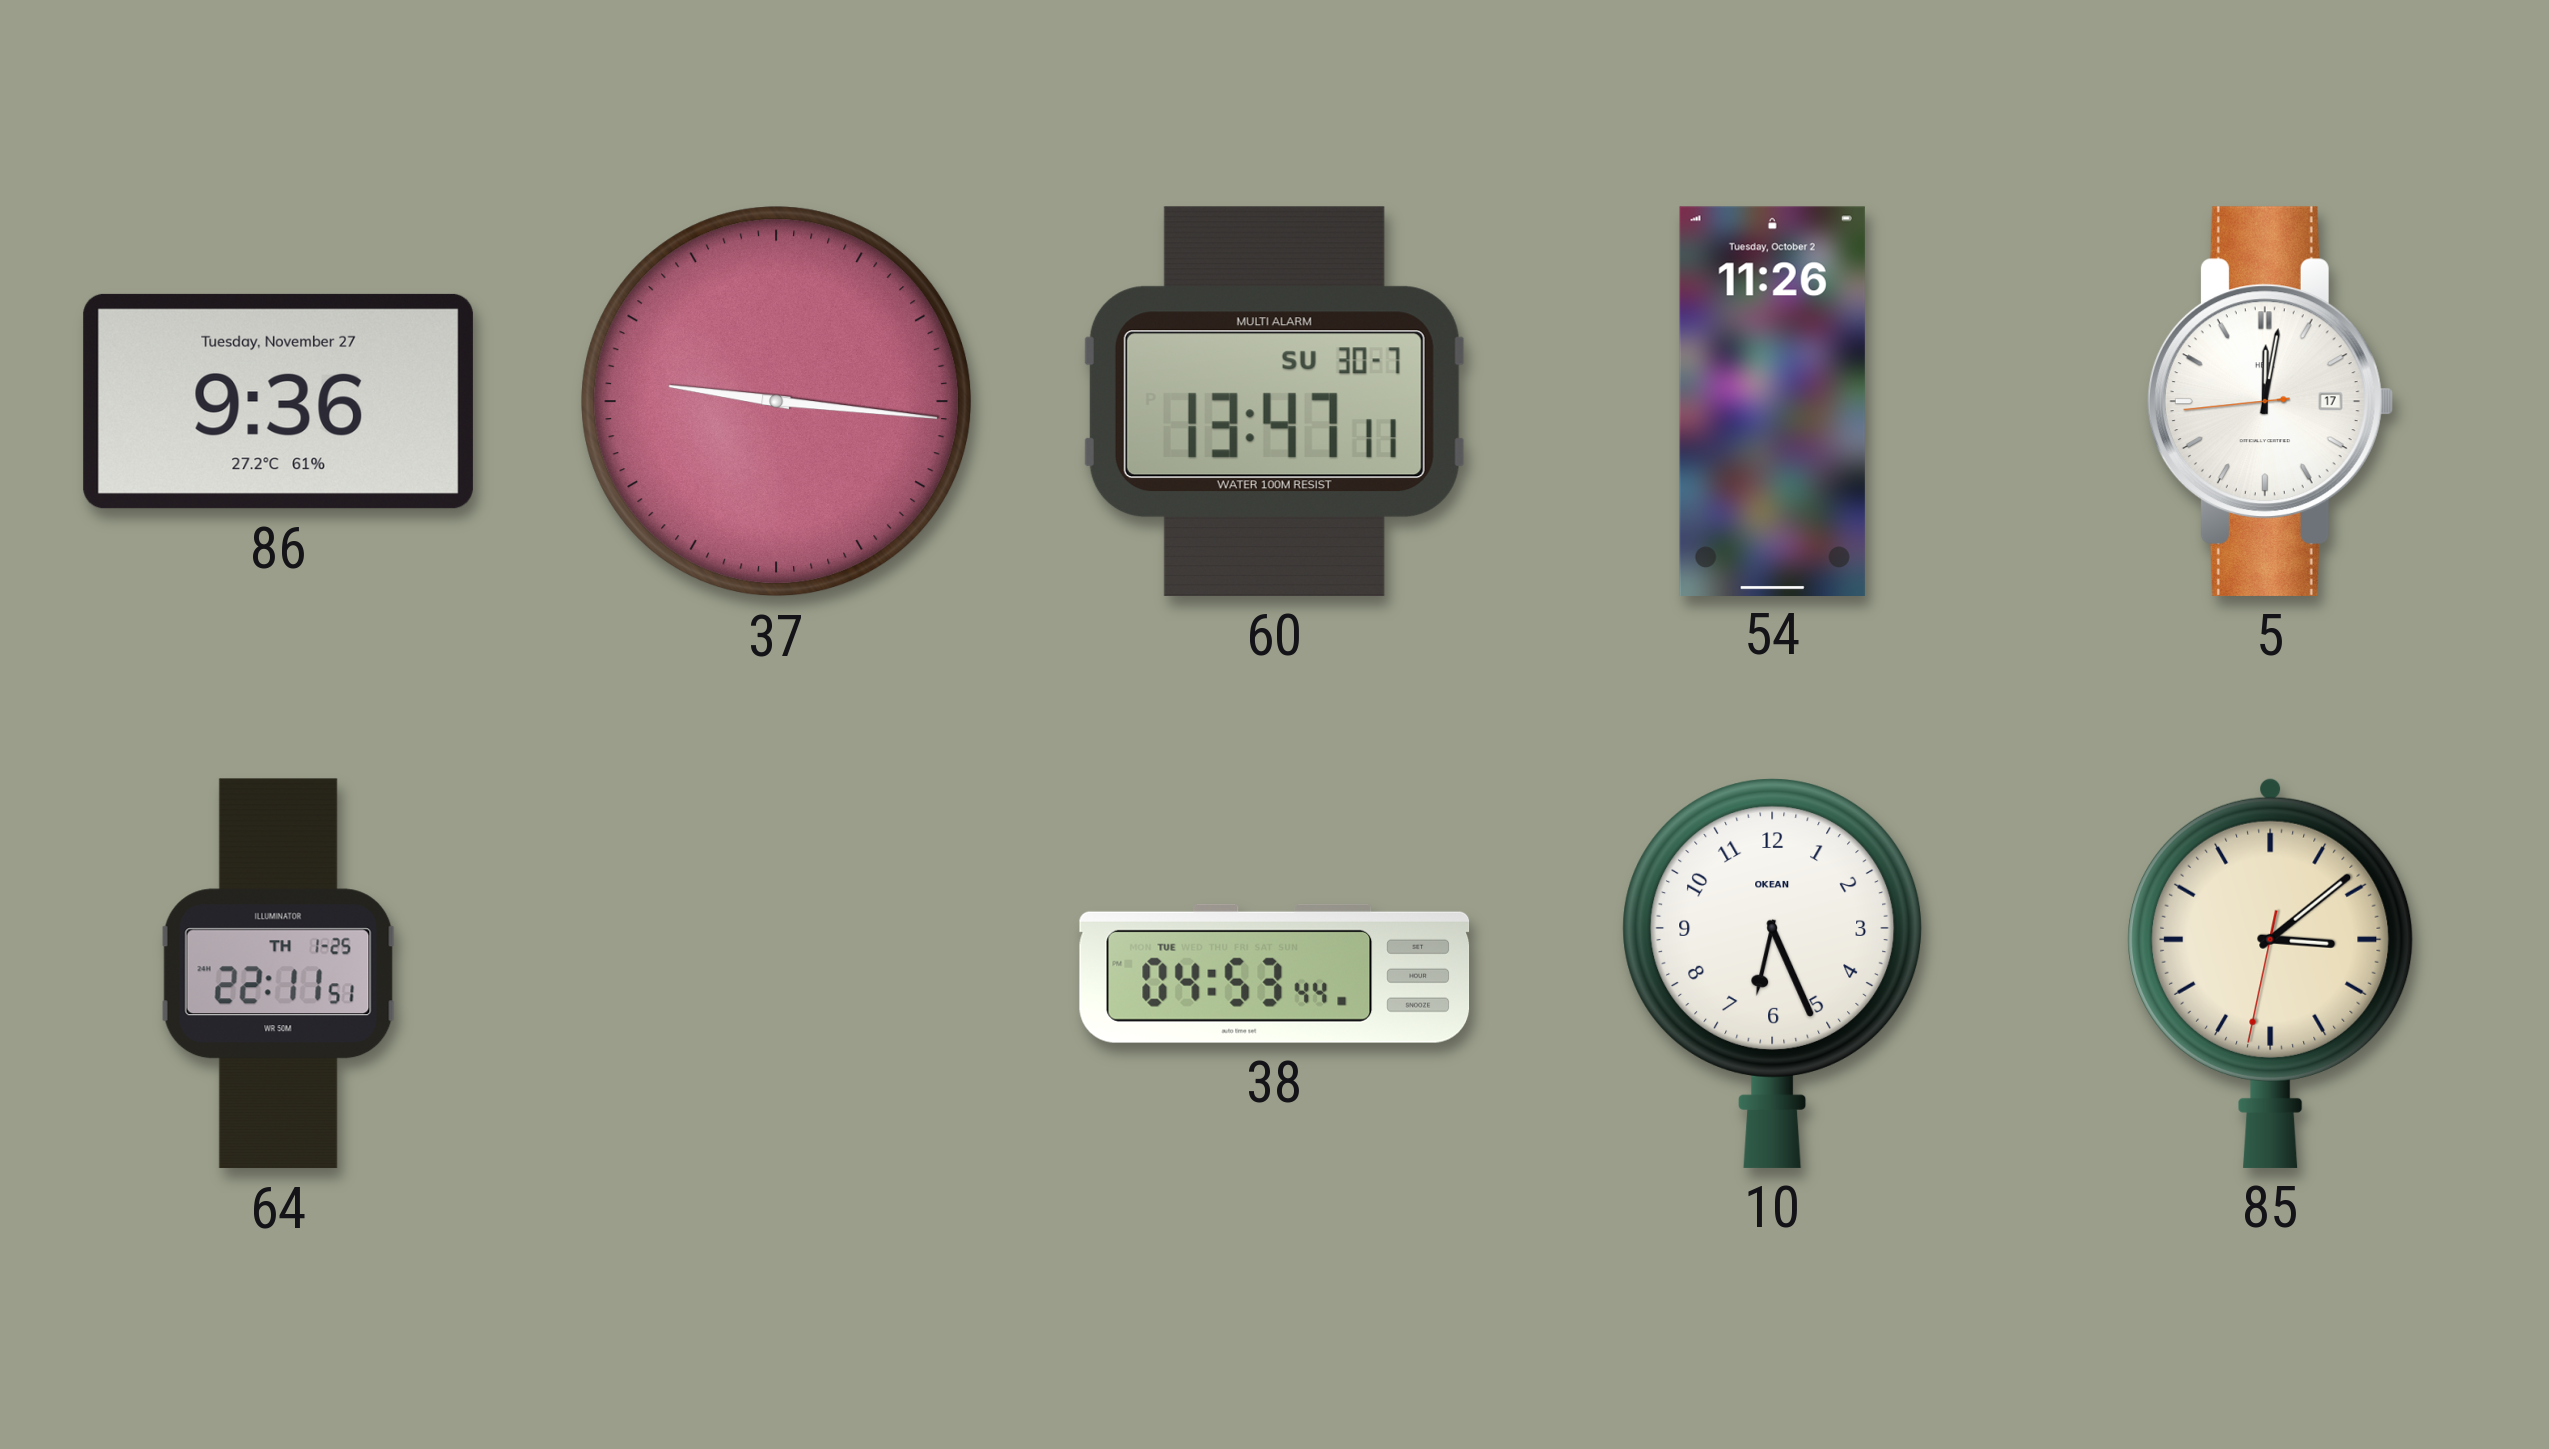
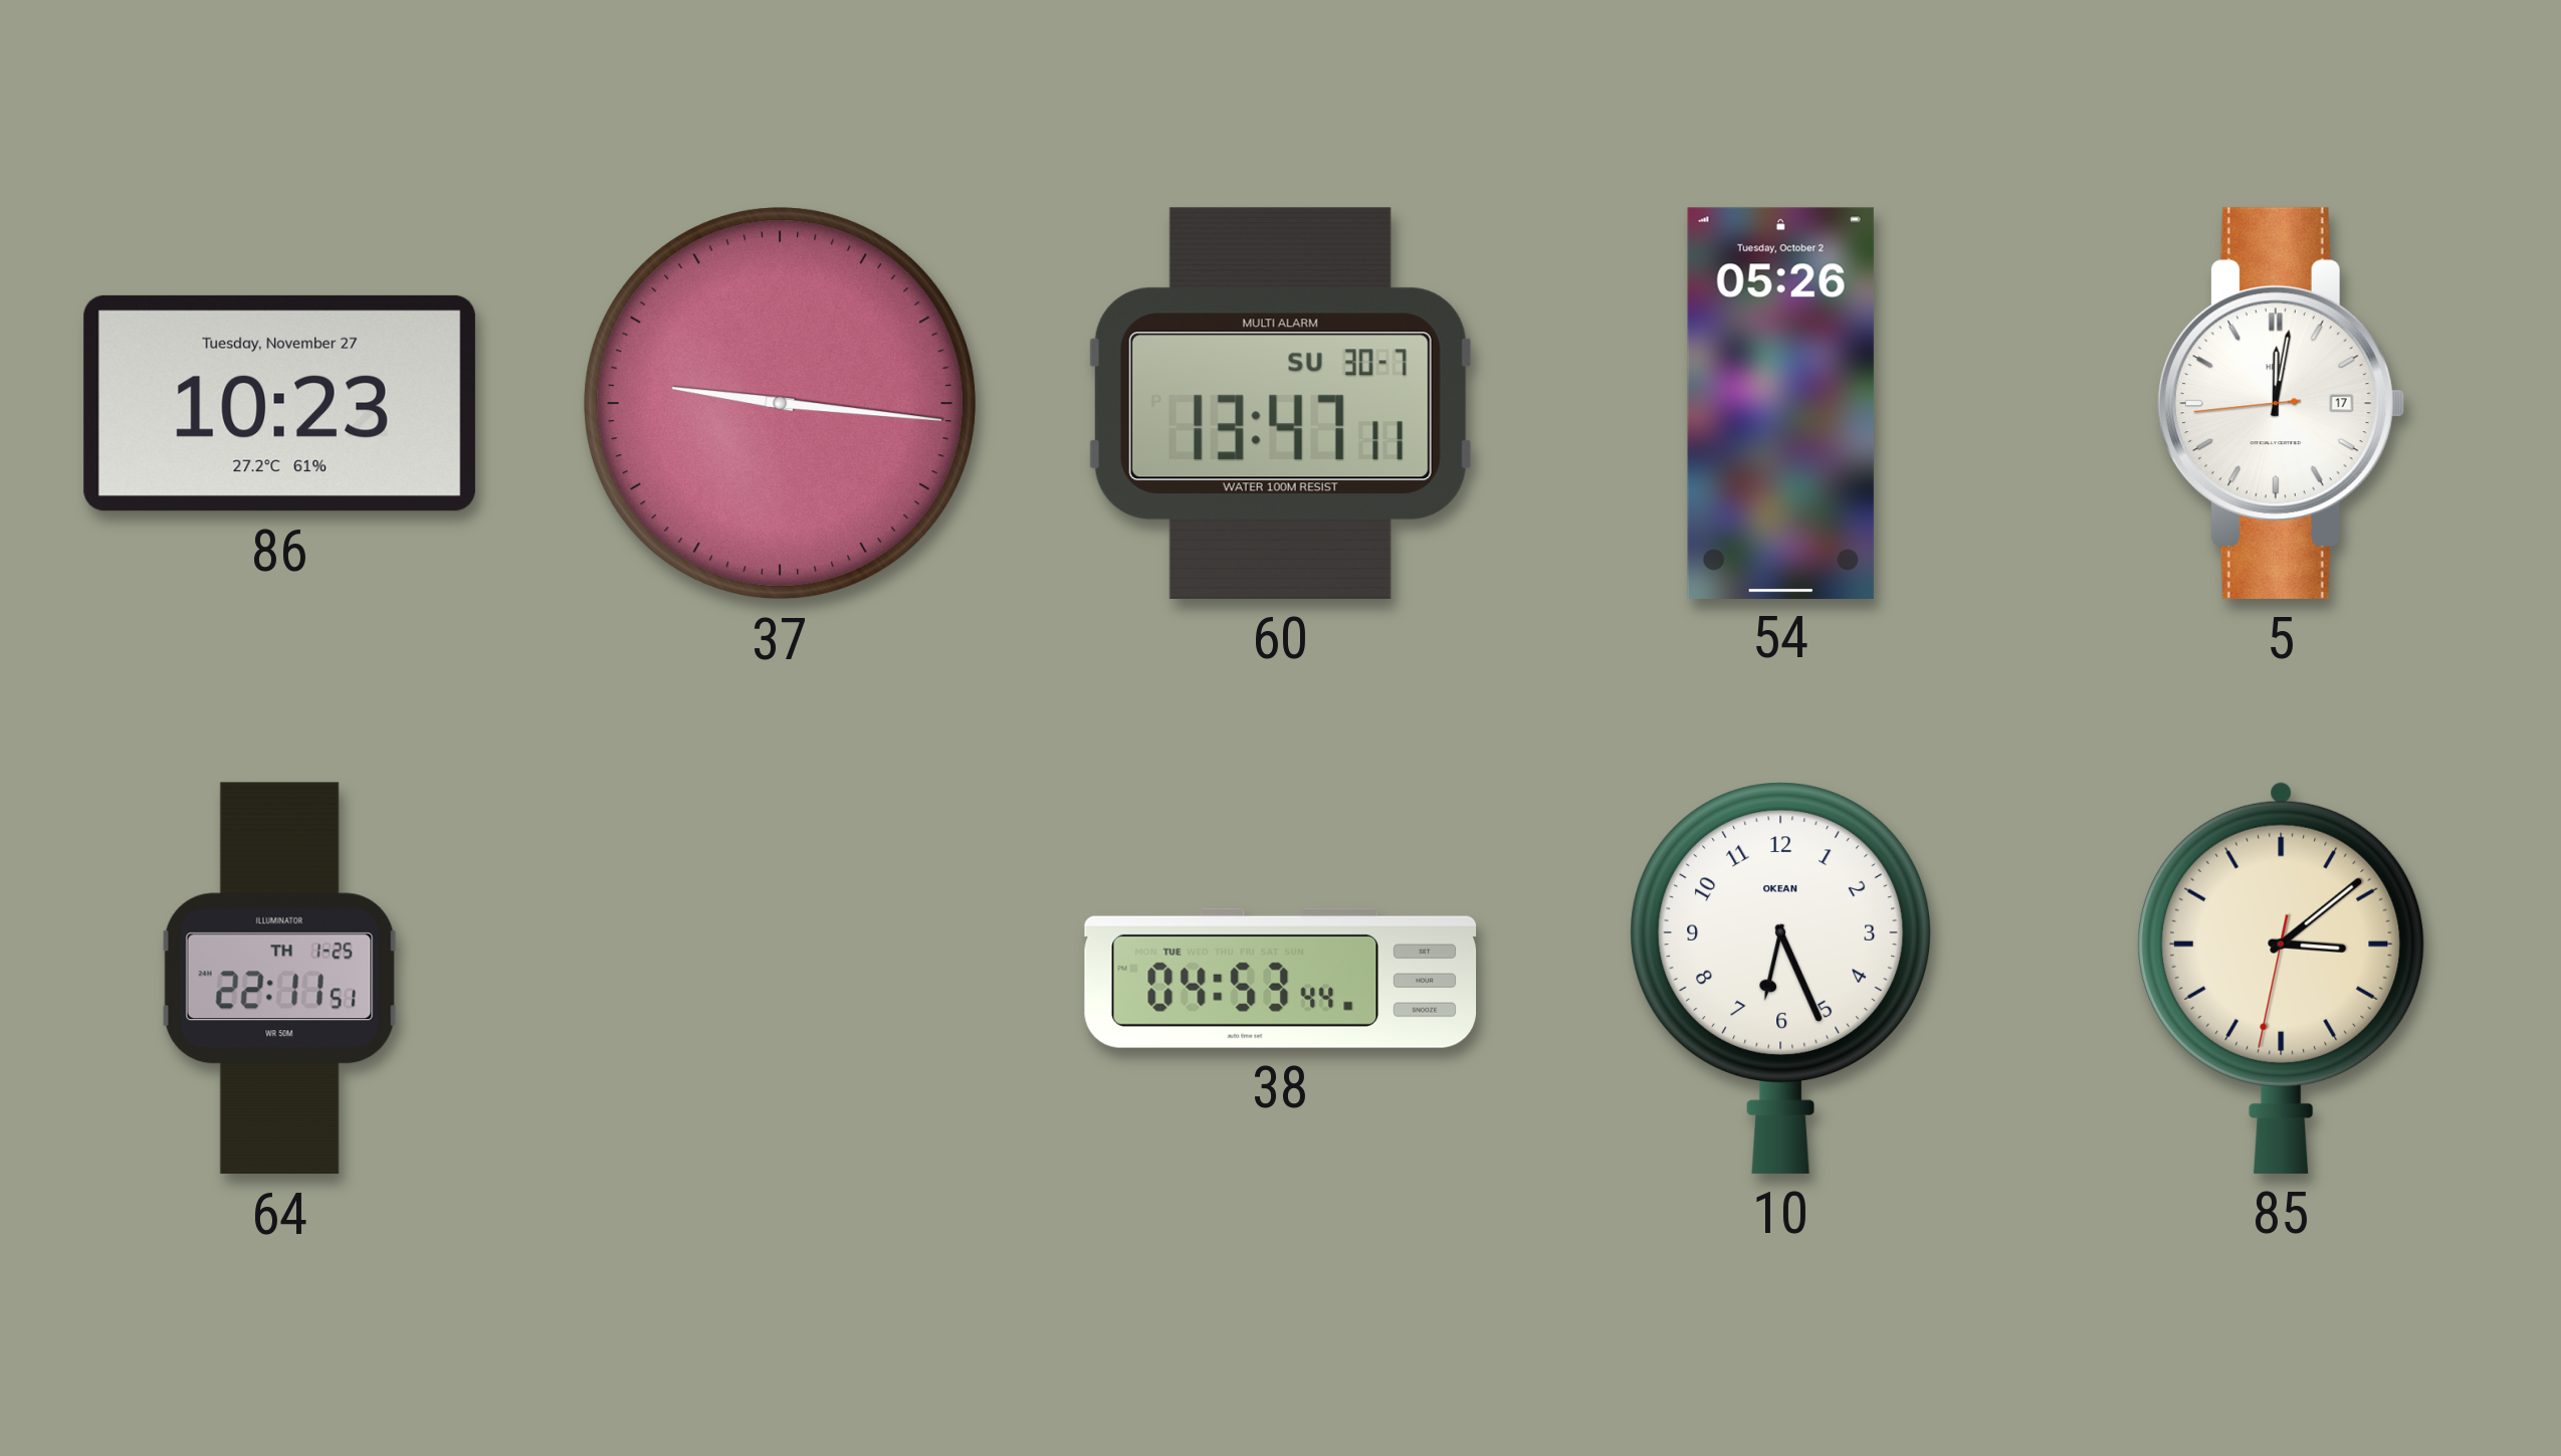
86: 9:36 -> 10:23
54: 11:26 -> 05:26
